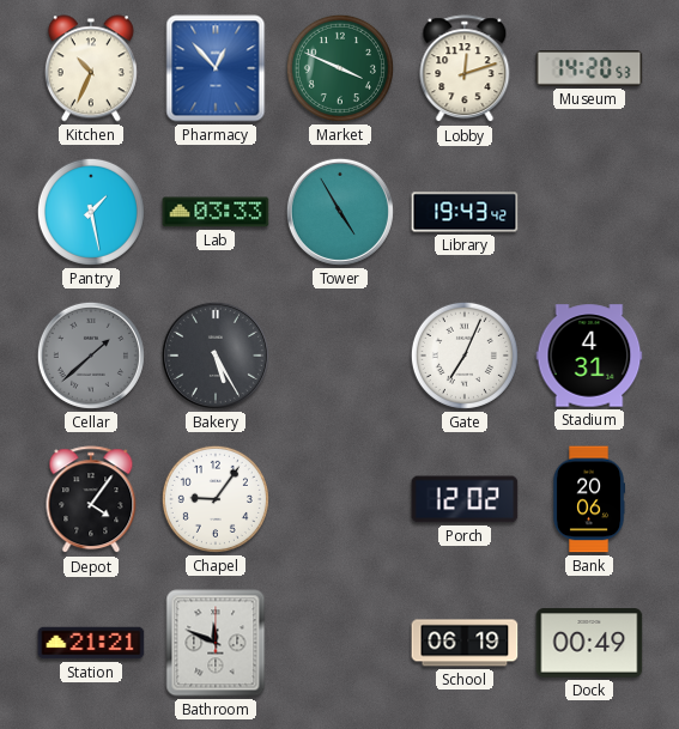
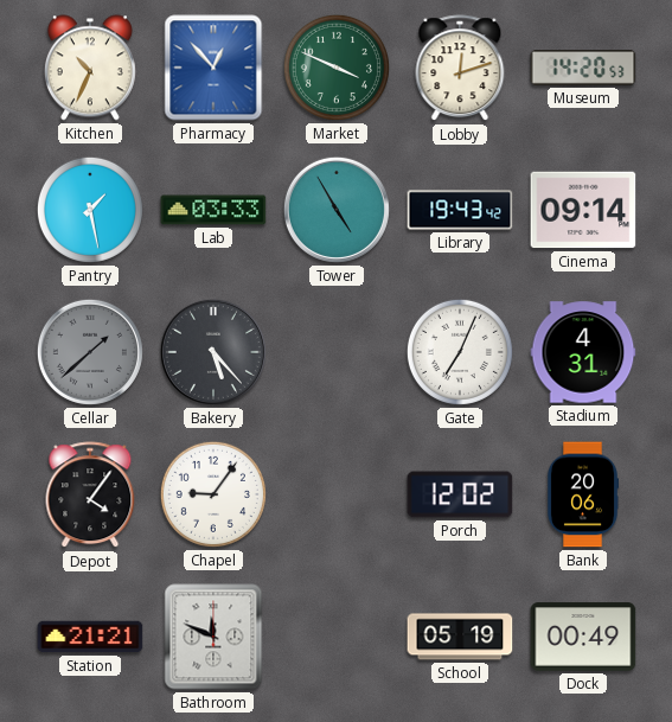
Cinema: none -> 09:14
Bakery: 5:25 -> 5:23
School: 06:19 -> 05:19
